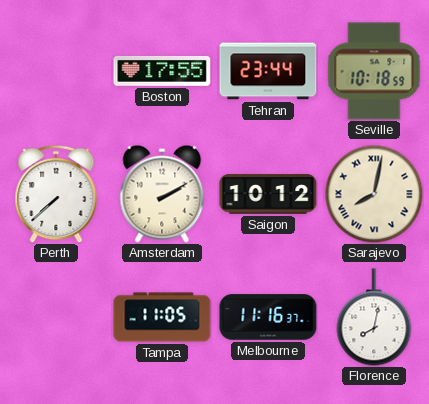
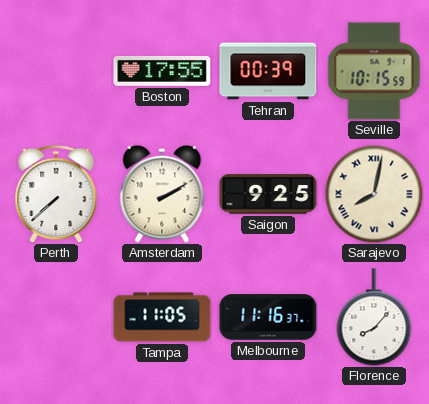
Tehran: 23:44 -> 00:39
Seville: 10:18 -> 10:15
Saigon: 10:12 -> 9:25
Florence: 8:02 -> 8:07
